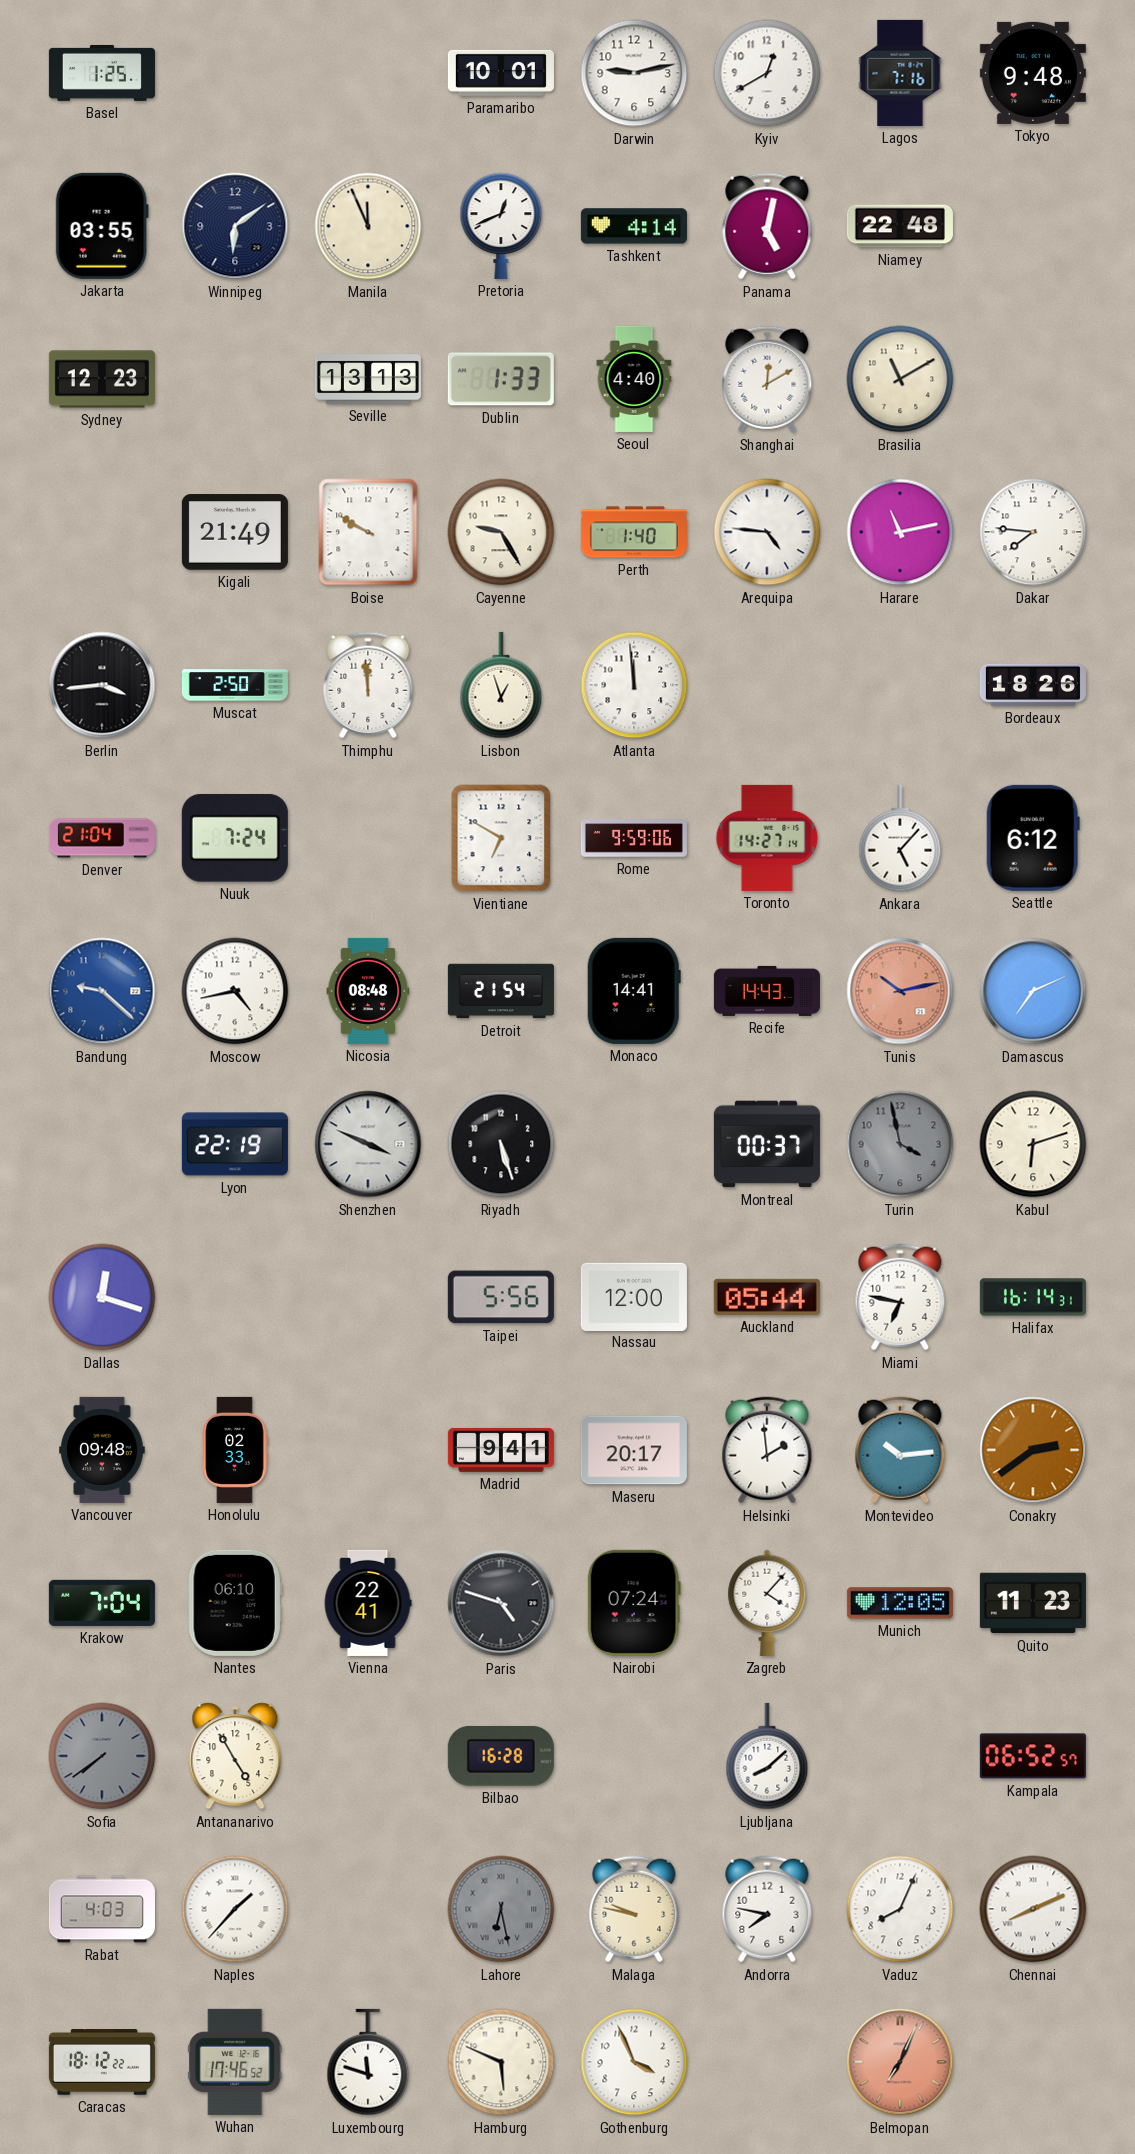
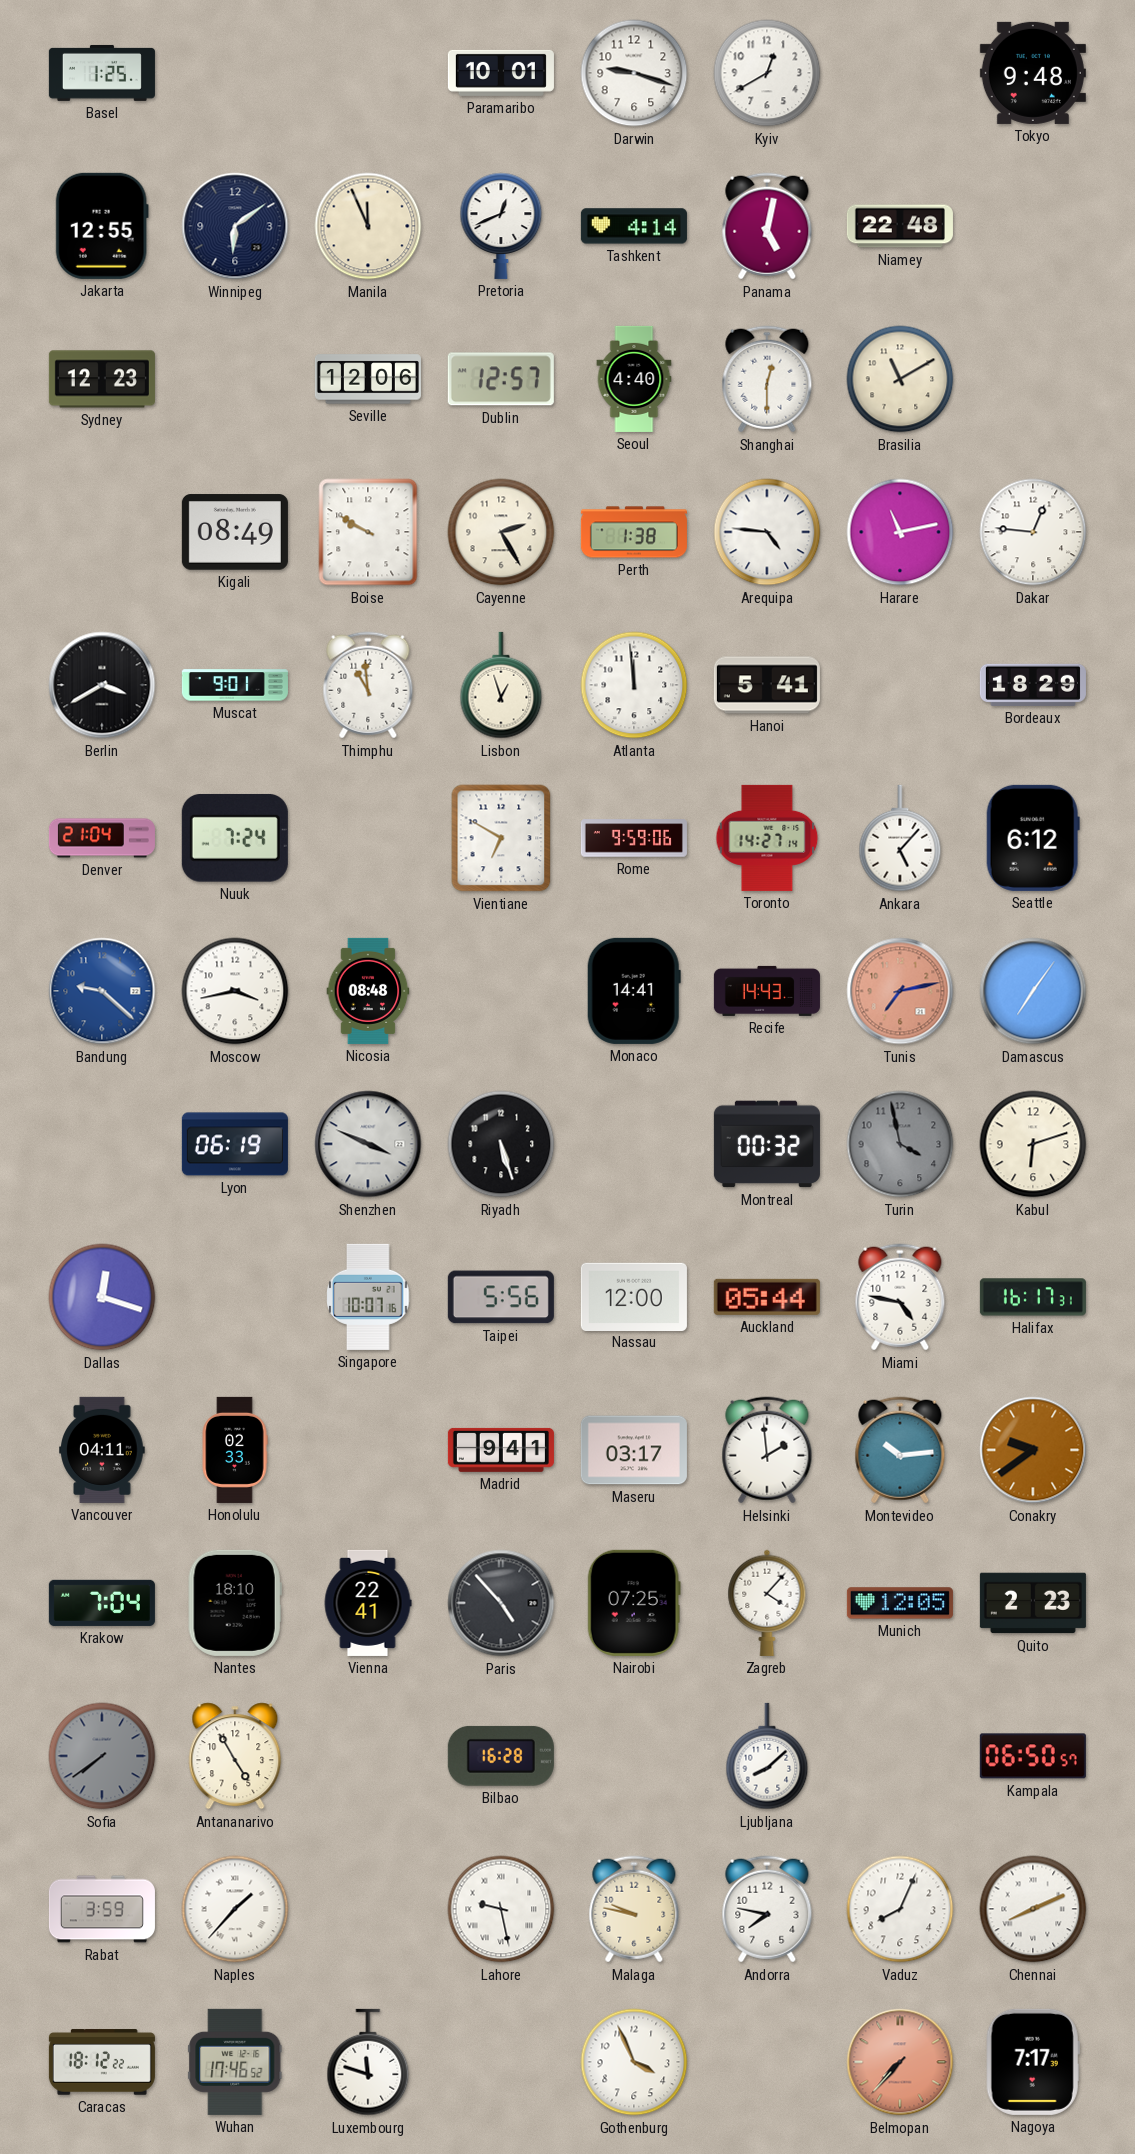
Darwin: 9:13 -> 9:18
Lagos: 7:16 -> none
Jakarta: 03:55 -> 12:55
Seville: 13:13 -> 12:06
Dublin: 1:33 -> 12:57
Shanghai: 12:10 -> 12:30
Kigali: 21:49 -> 08:49
Cayenne: 9:25 -> 2:25
Perth: 1:40 -> 1:38
Dakar: 7:46 -> 12:46
Berlin: 3:44 -> 3:40
Muscat: 2:50 -> 9:01
Thimphu: 11:59 -> 10:59
Hanoi: none -> 5:41
Bordeaux: 18:26 -> 18:29
Moscow: 4:43 -> 3:43
Detroit: 21:54 -> none
Tunis: 10:13 -> 7:13
Damascus: 7:11 -> 7:06
Lyon: 22:19 -> 06:19
Montreal: 00:37 -> 00:32
Singapore: none -> 10:07
Miami: 6:47 -> 4:47
Halifax: 16:14 -> 16:17
Vancouver: 09:48 -> 04:11
Maseru: 20:17 -> 03:17
Conakry: 2:39 -> 9:39
Nantes: 06:10 -> 18:10
Paris: 4:48 -> 4:53
Nairobi: 07:24 -> 07:25
Quito: 11:23 -> 2:23
Kampala: 06:52 -> 06:50
Rabat: 4:03 -> 3:59
Lahore: 6:28 -> 9:28
Lahore dial: grey -> white
Hamburg: 5:49 -> none
Belmopan: 7:04 -> 7:37
Nagoya: none -> 7:17
